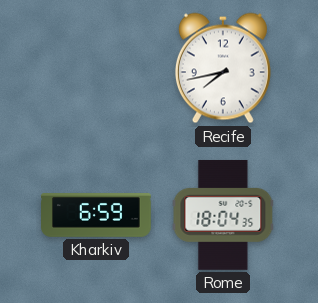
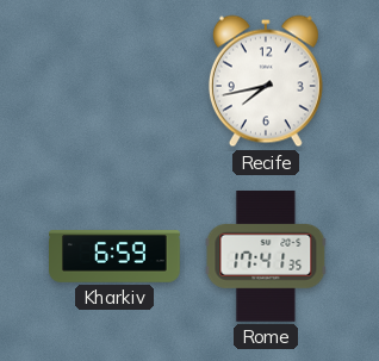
Rome: 18:04 -> 17:41
